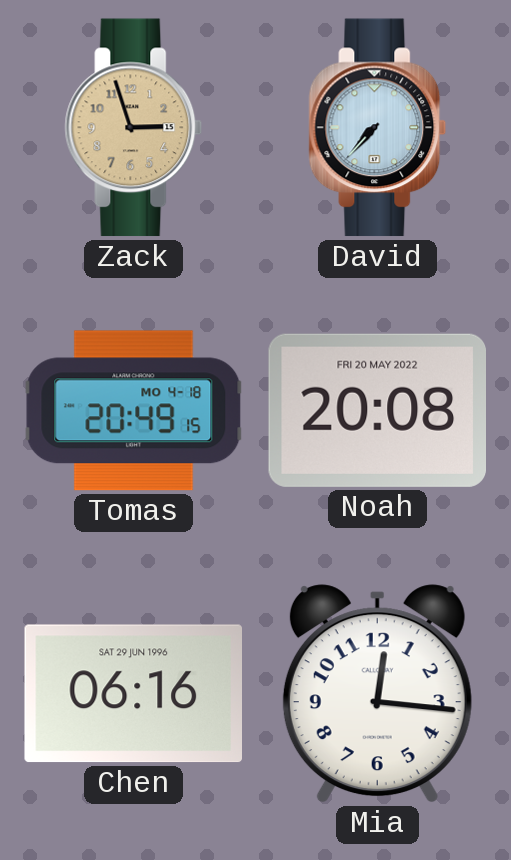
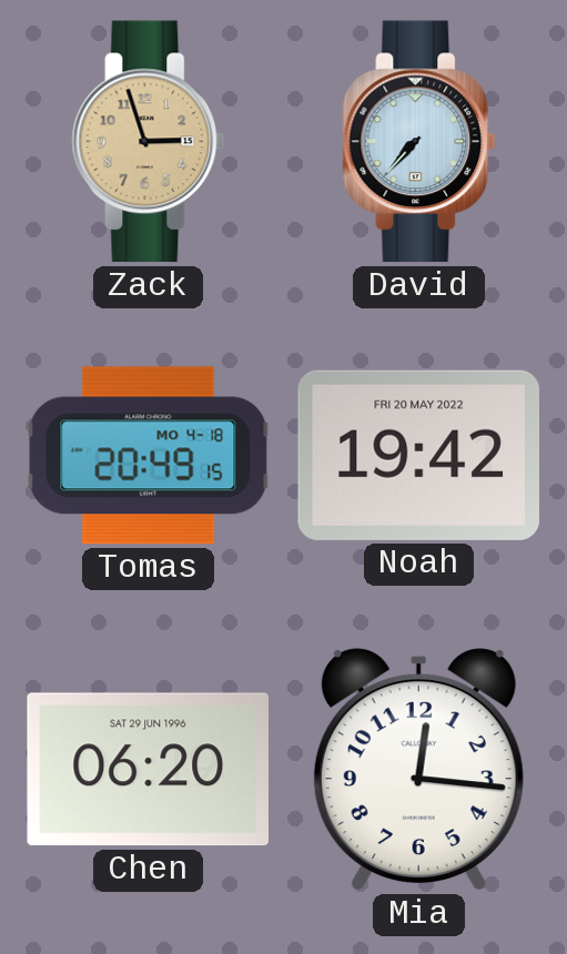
Noah: 20:08 -> 19:42
Chen: 06:16 -> 06:20
